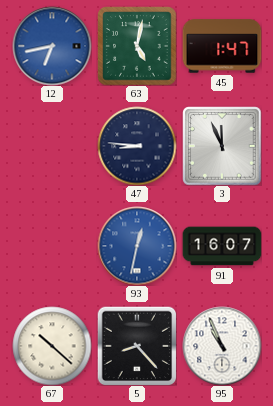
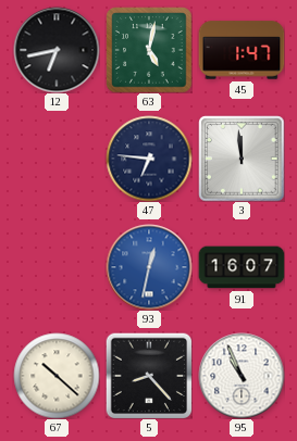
12 dial: blue -> black
47: 8:46 -> 6:46
3: 11:56 -> 11:59
